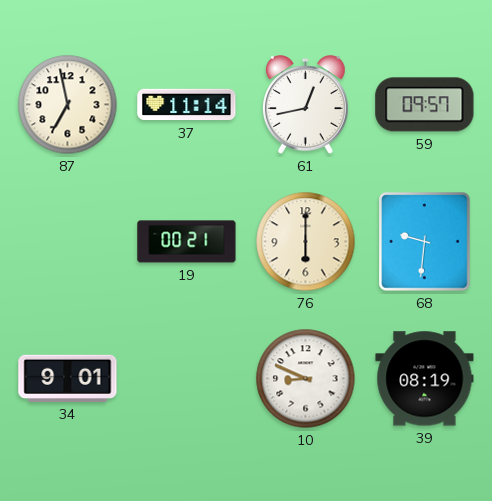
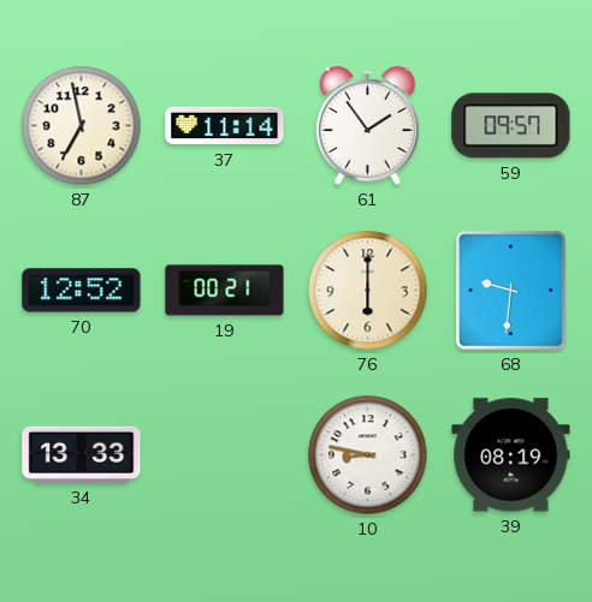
61: 12:43 -> 1:54
70: none -> 12:52
34: 9:01 -> 13:33
10: 8:49 -> 8:47
